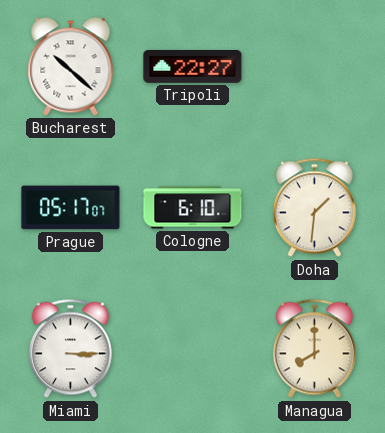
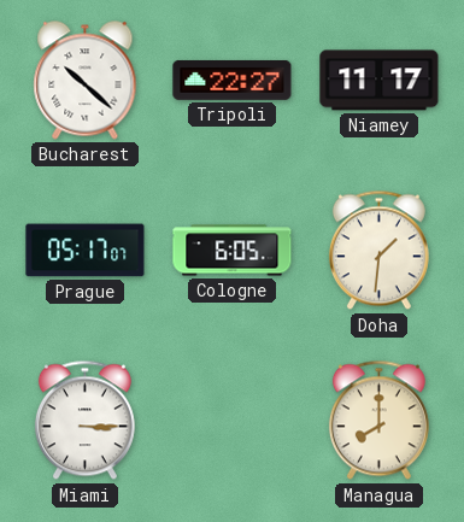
Niamey: none -> 11:17
Cologne: 6:10 -> 6:05
